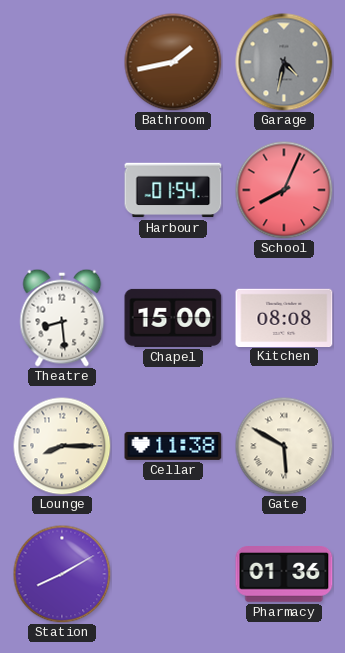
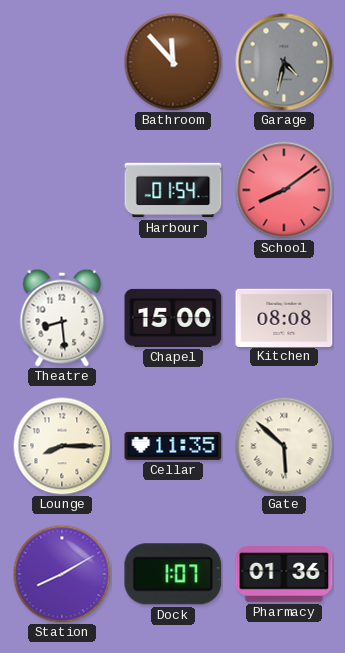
Bathroom: 1:43 -> 11:53
School: 8:04 -> 8:09
Cellar: 11:38 -> 11:35
Gate: 5:50 -> 5:52
Dock: none -> 1:07
